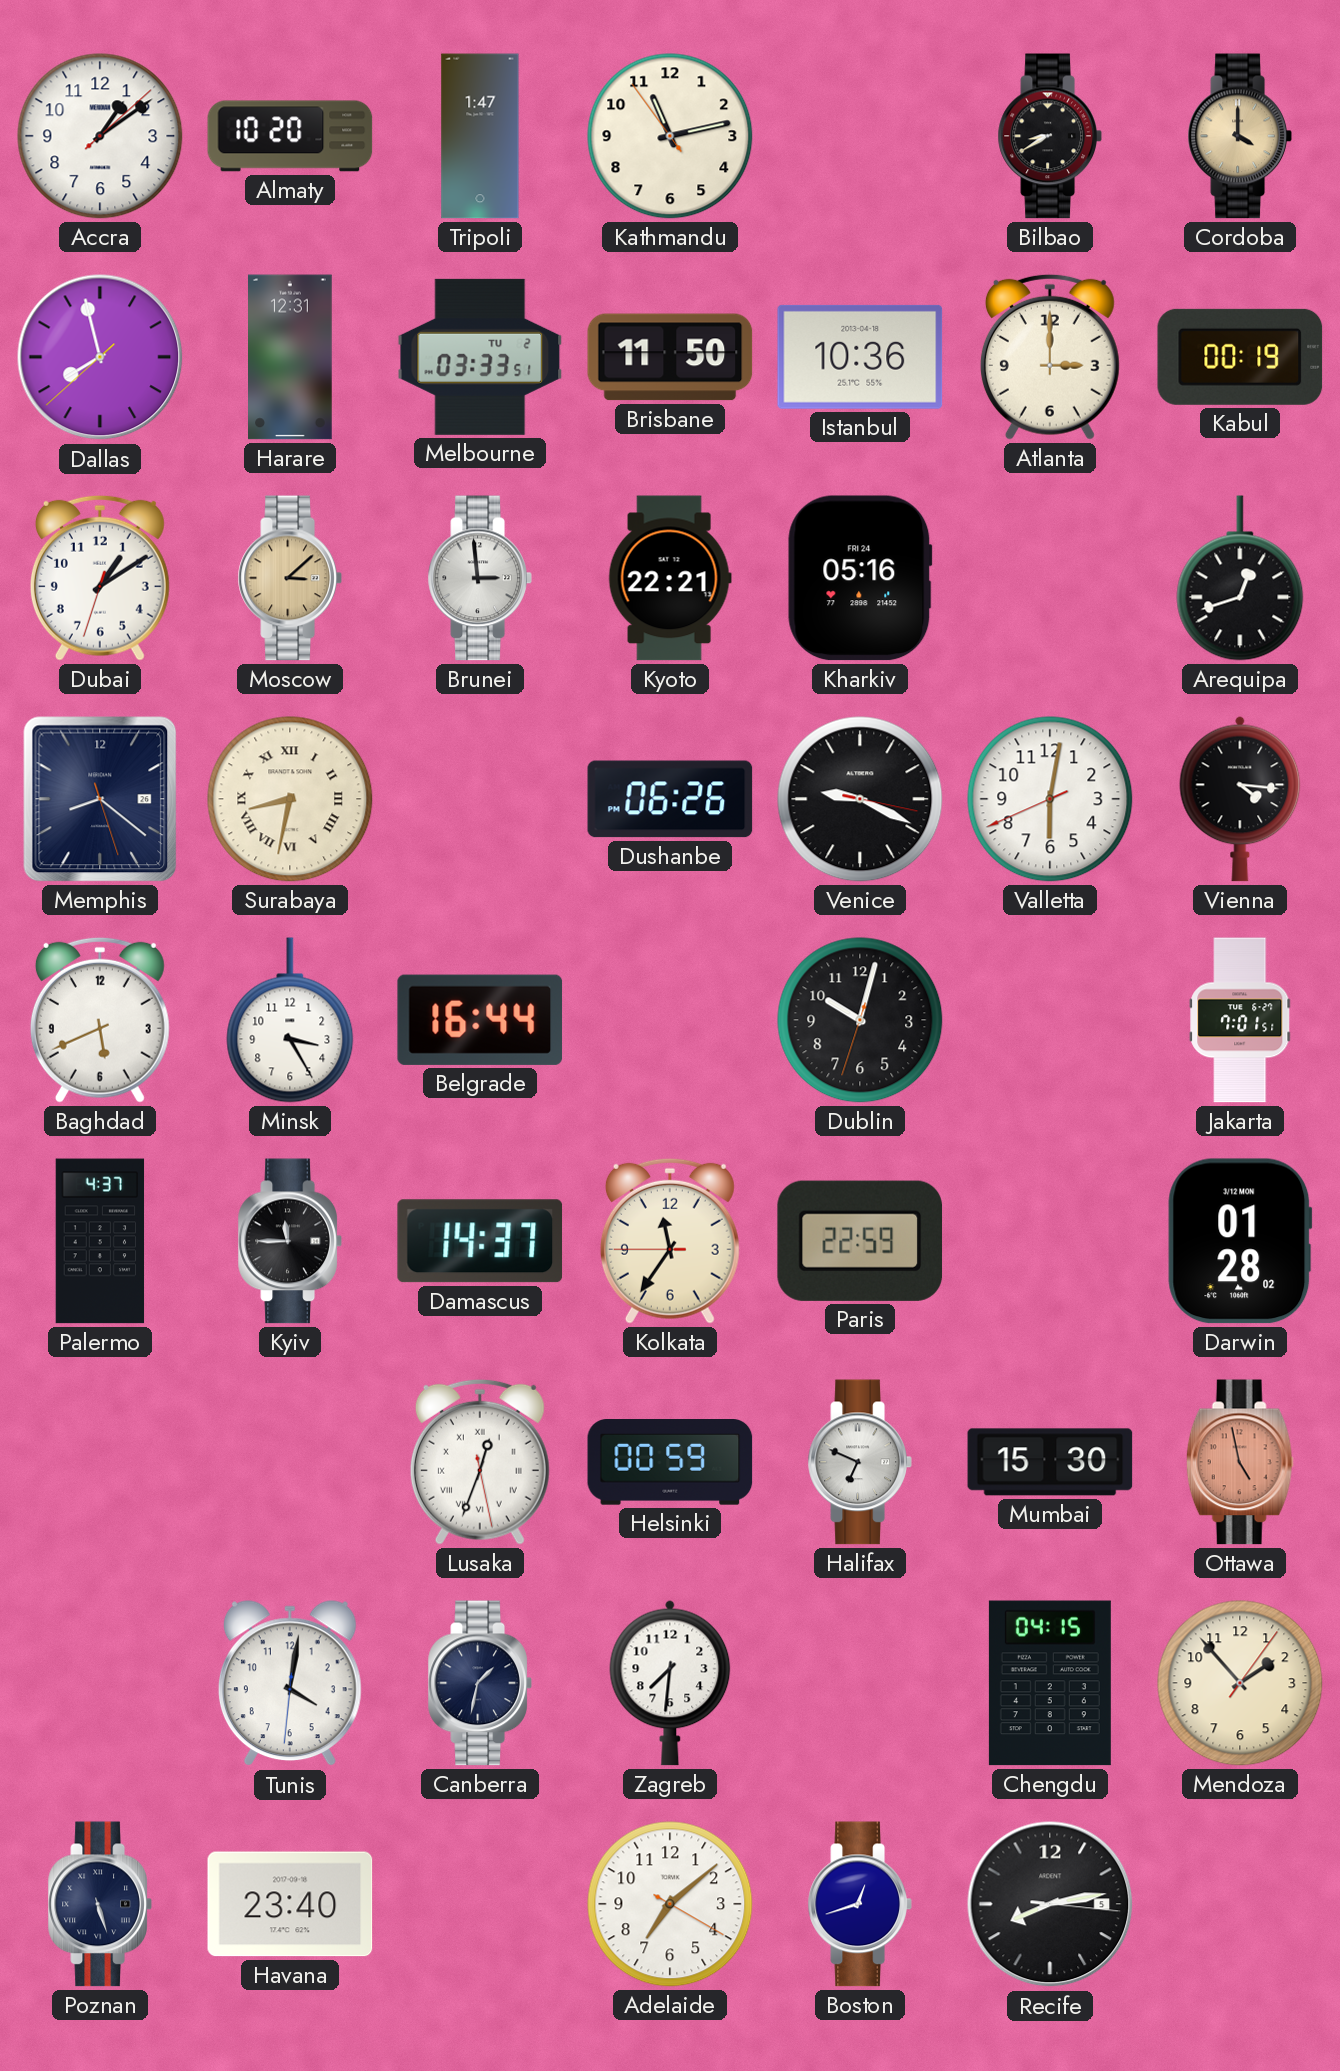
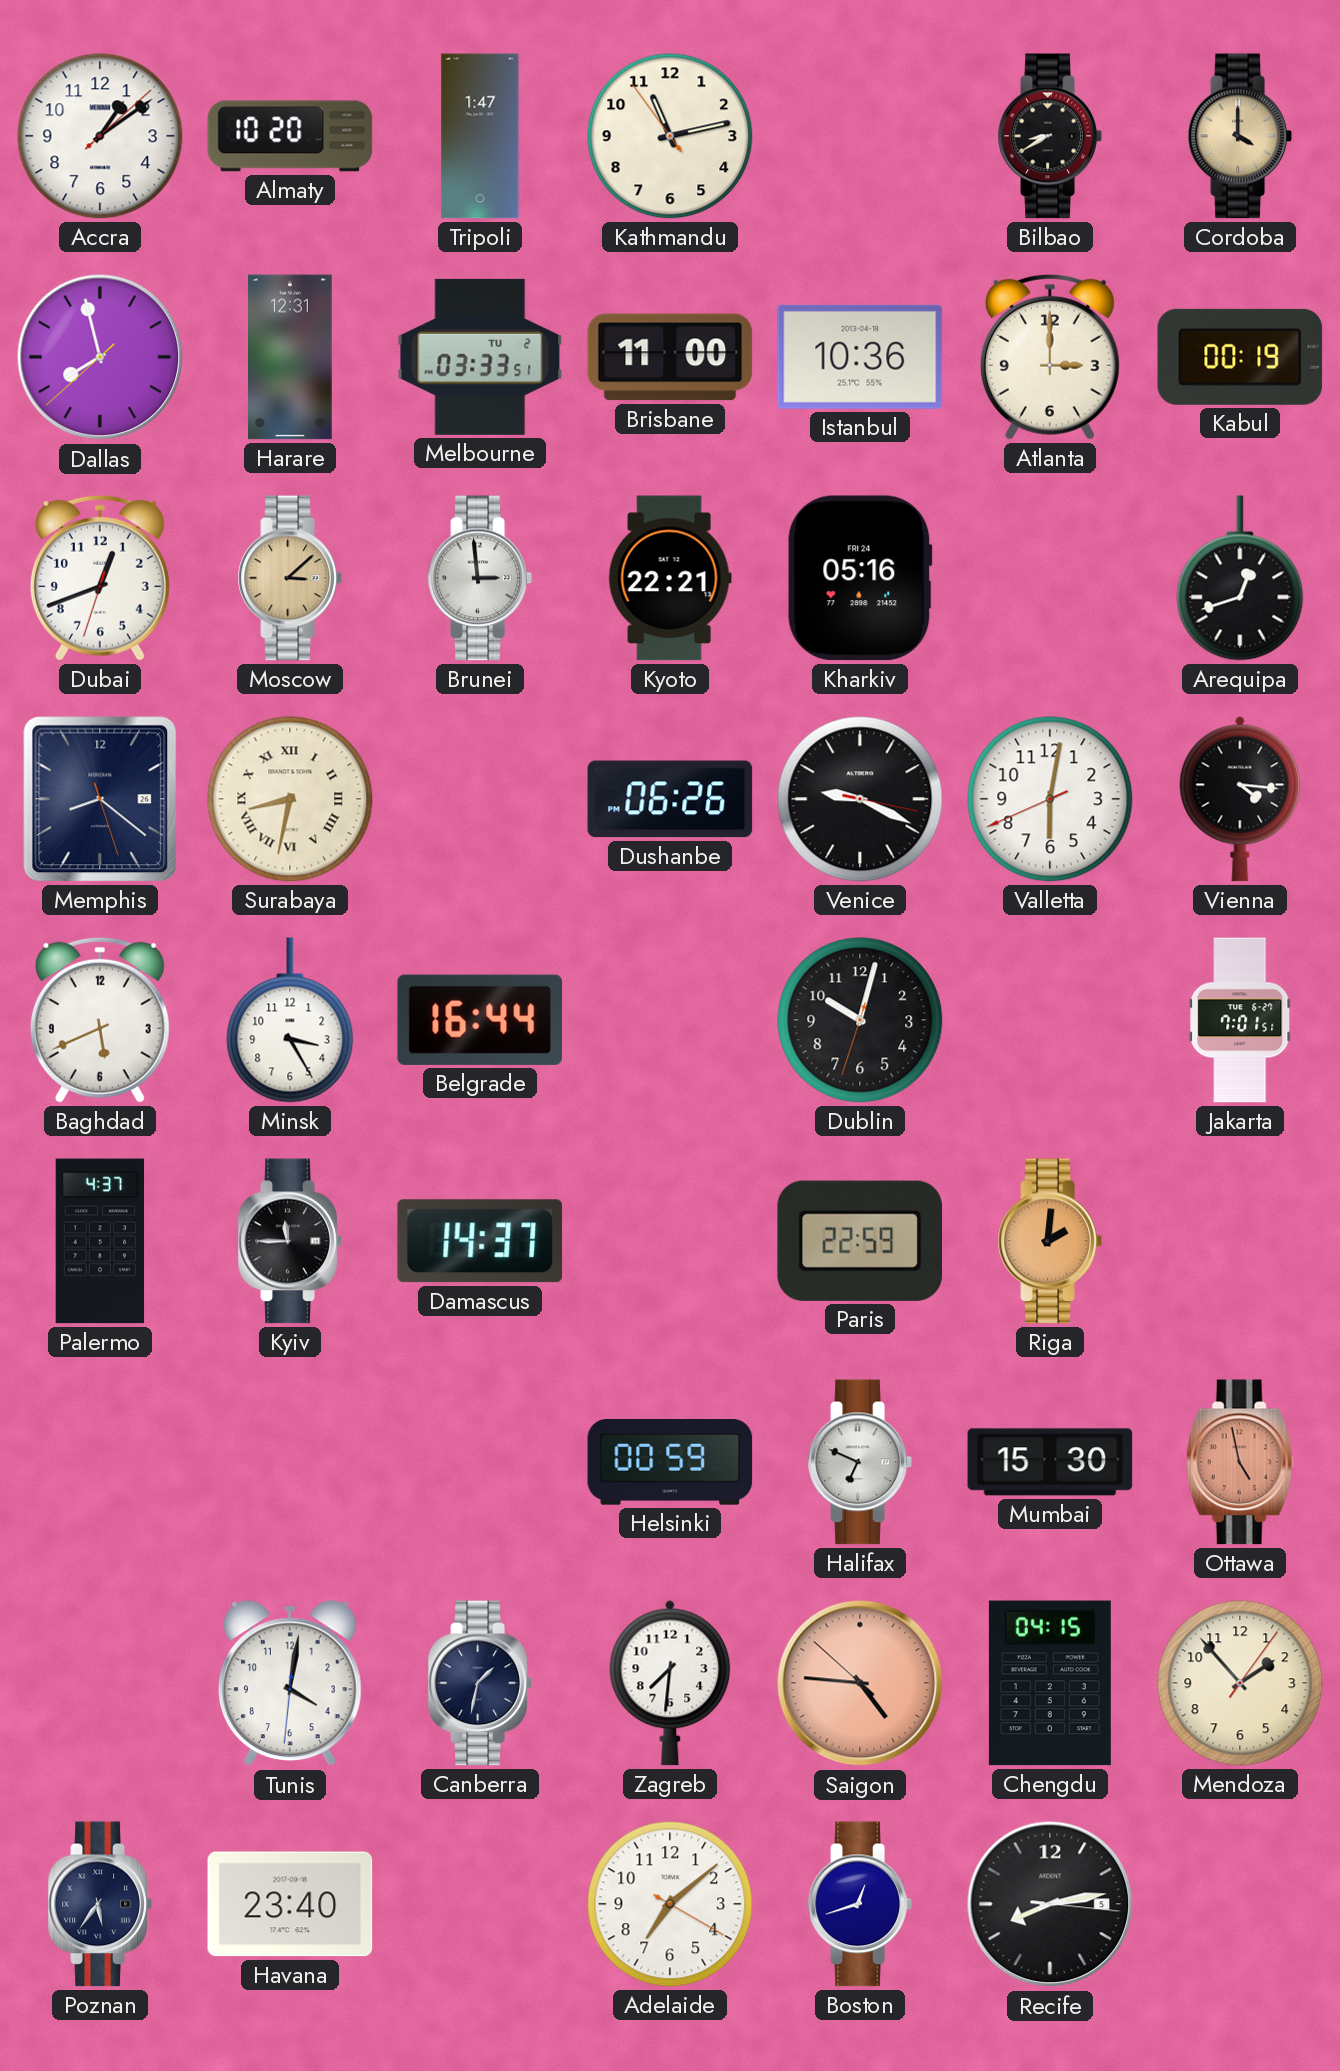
Brisbane: 11:50 -> 11:00
Dubai: 1:09 -> 12:41
Kolkata: 11:35 -> none
Riga: none -> 2:01
Darwin: 01:28 -> none
Lusaka: 12:33 -> none
Saigon: none -> 4:45
Poznan: 5:27 -> 5:36
